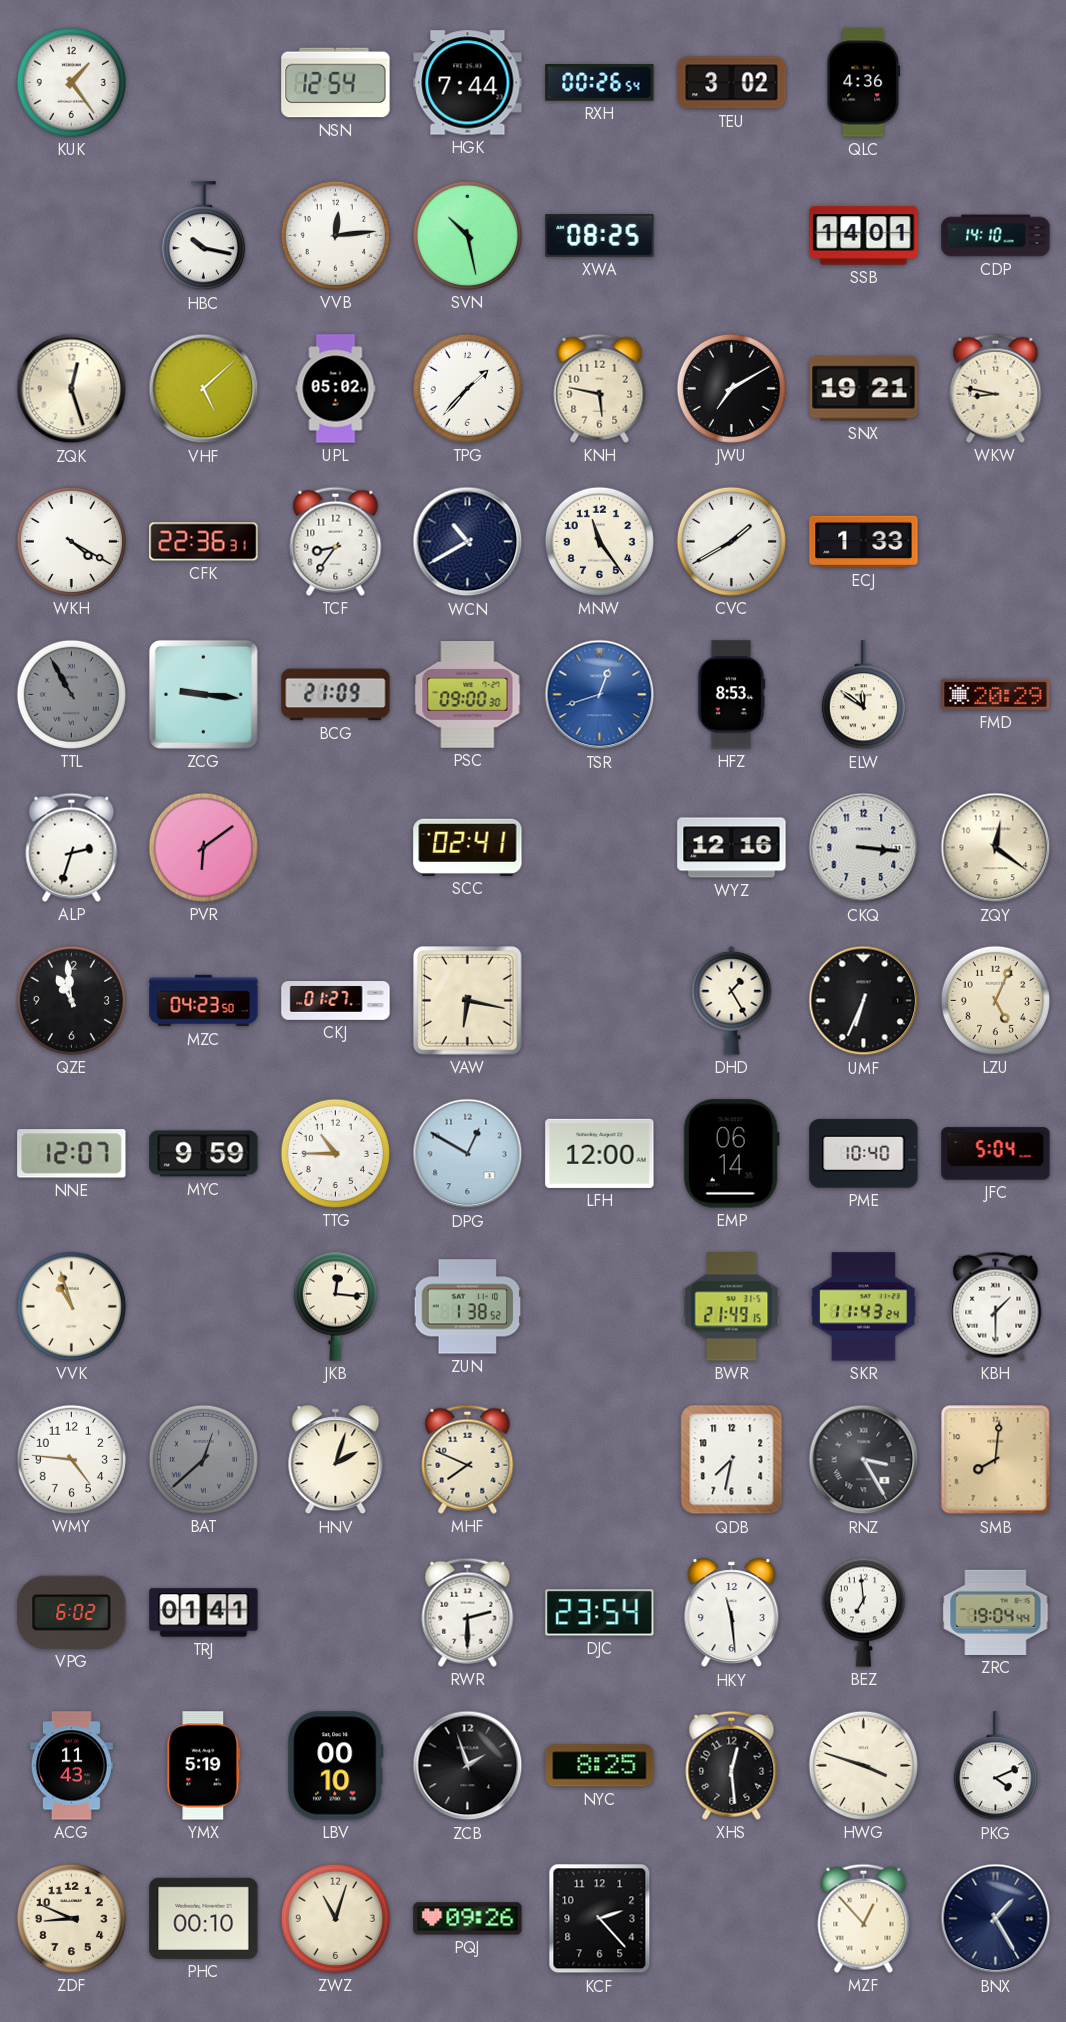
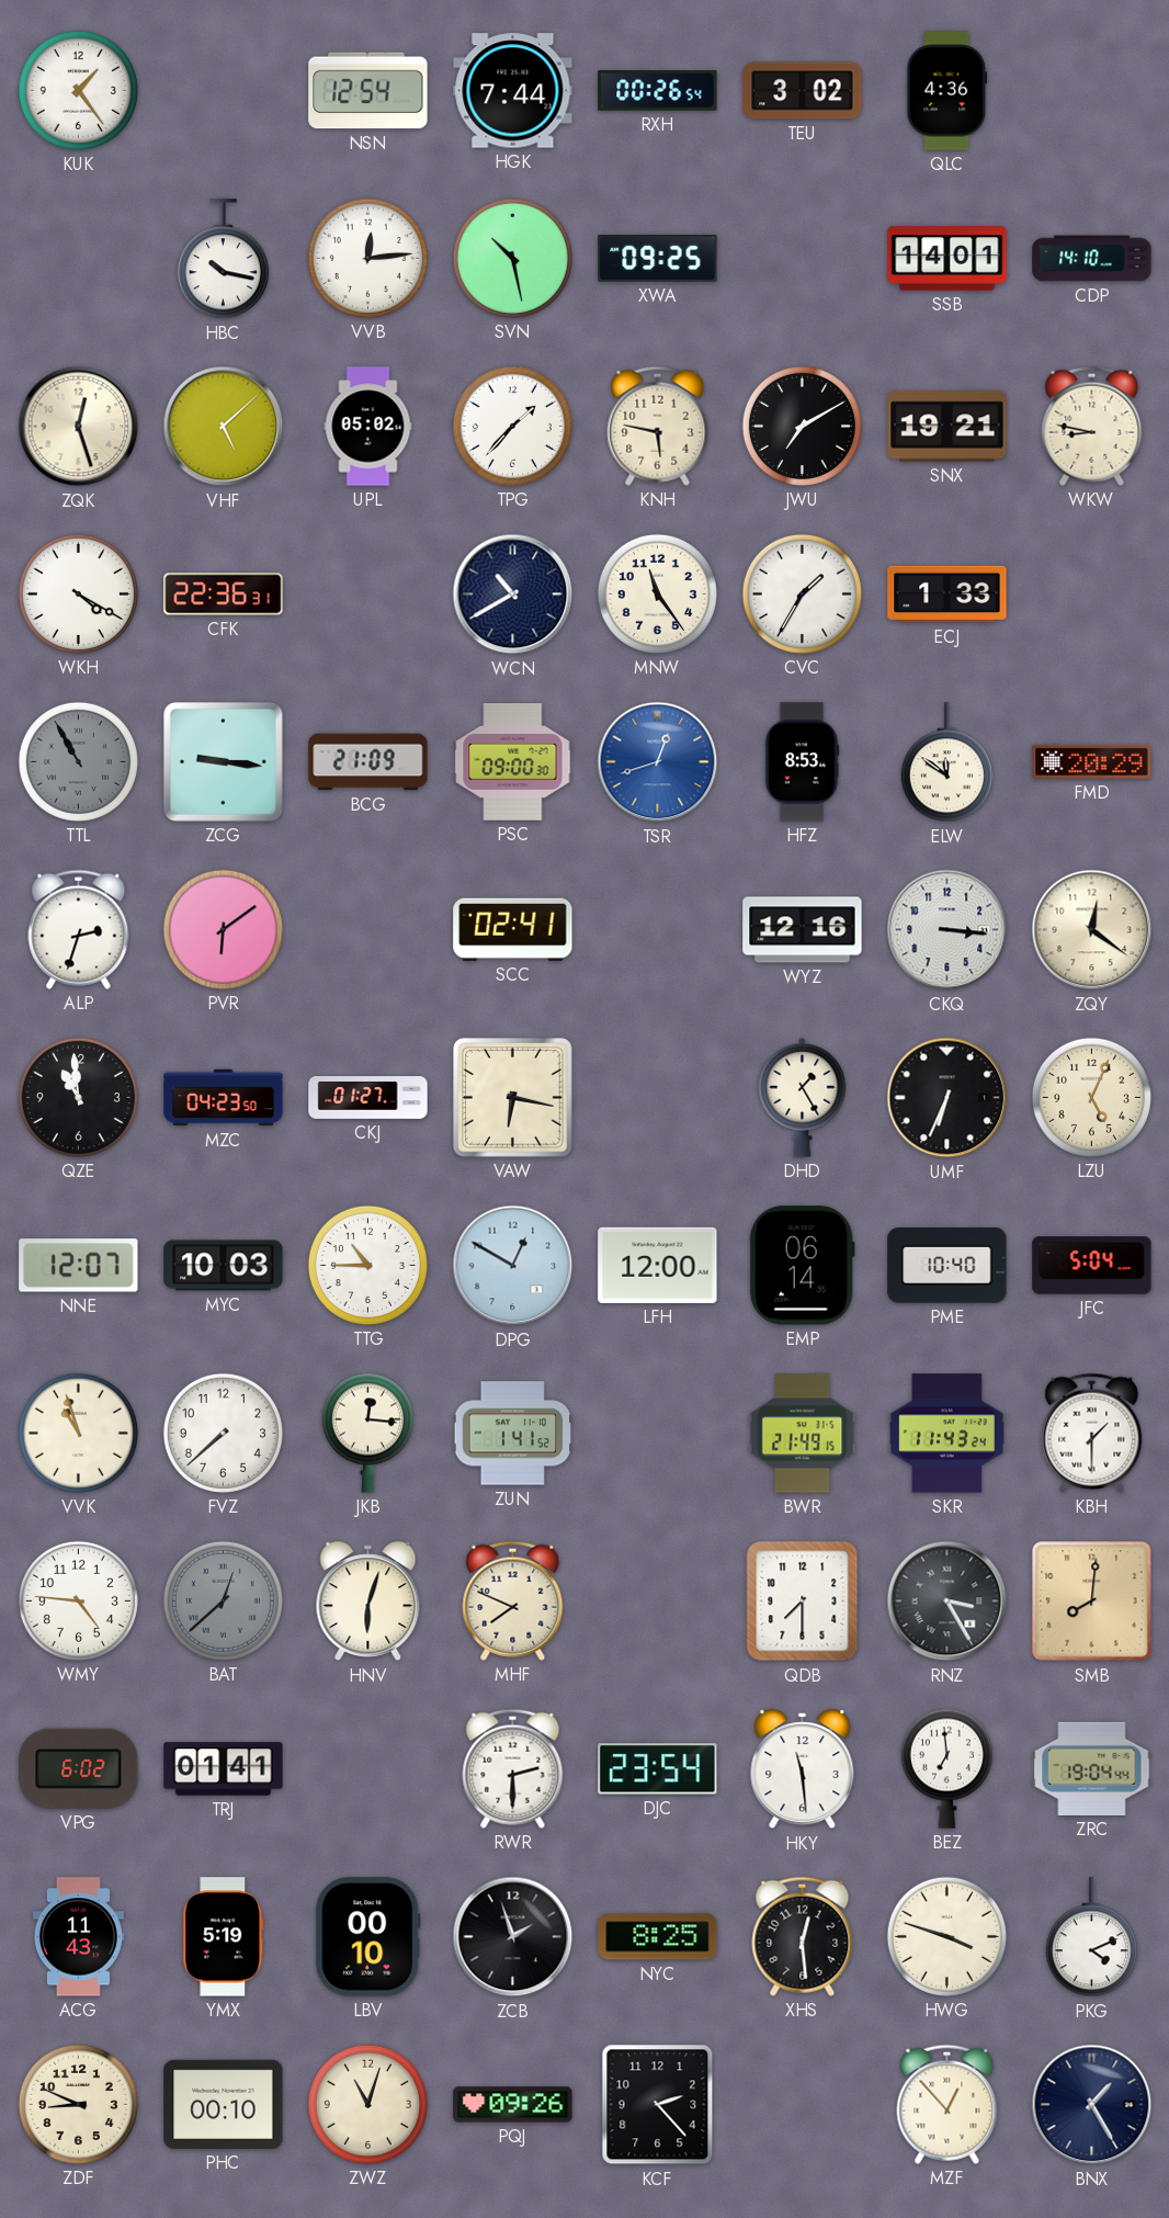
XWA: 08:25 -> 09:25
TCF: 8:36 -> none
CVC: 1:40 -> 1:35
MYC: 9:59 -> 10:03
FVZ: none -> 7:38
ZUN: 1:38 -> 1:41
HNV: 2:03 -> 6:03
QDB: 7:32 -> 7:30
